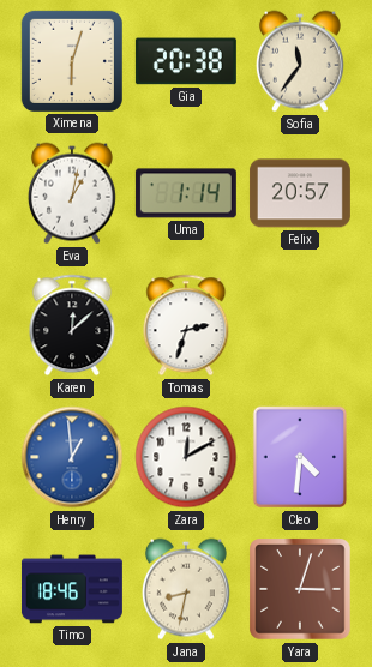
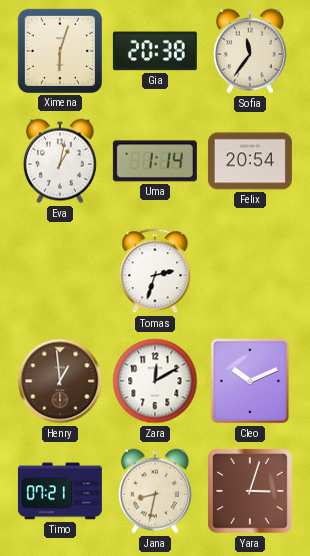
Felix: 20:57 -> 20:54
Karen: 12:08 -> none
Henry dial: blue -> brown
Cleo: 4:31 -> 10:11
Timo: 18:46 -> 07:21
